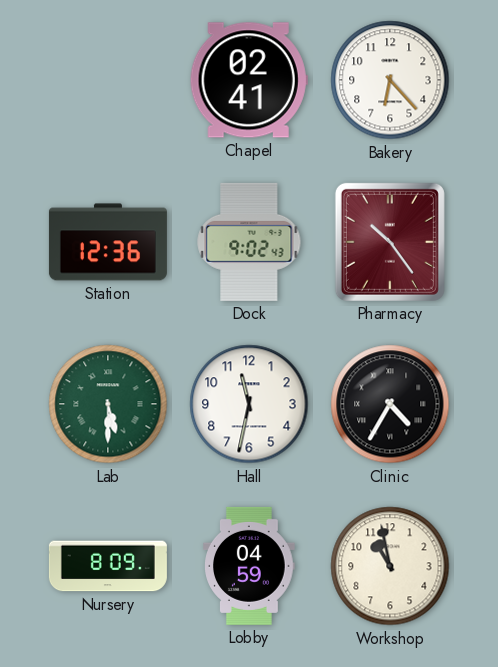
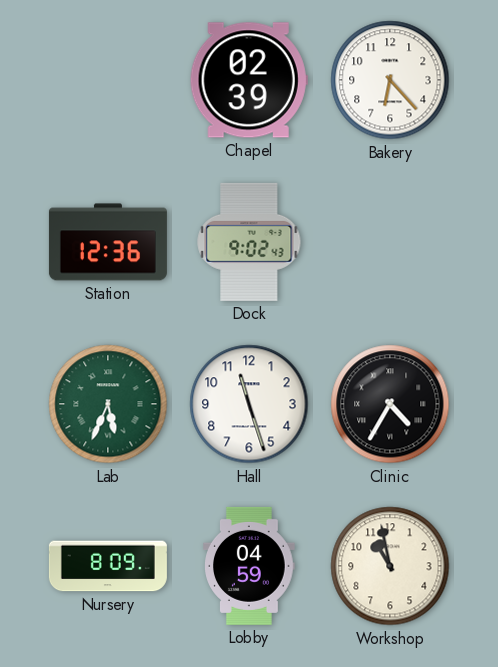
Chapel: 02:41 -> 02:39
Pharmacy: 10:24 -> none
Lab: 5:30 -> 5:34
Hall: 11:32 -> 11:27
